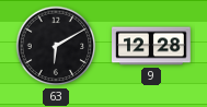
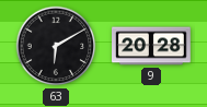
9: 12:28 -> 20:28
